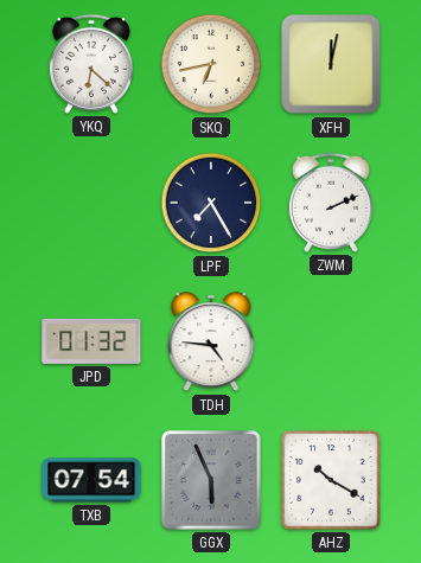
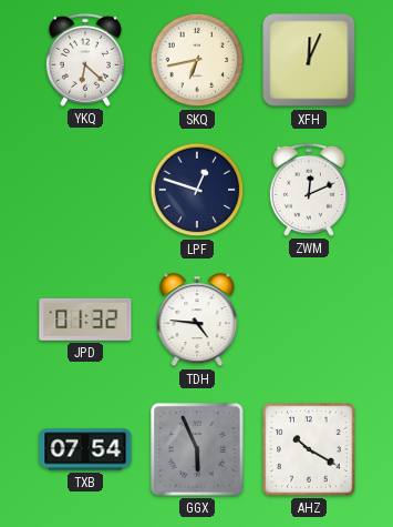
XFH: 12:02 -> 12:04
LPF: 7:25 -> 12:48
ZWM: 2:11 -> 12:11
